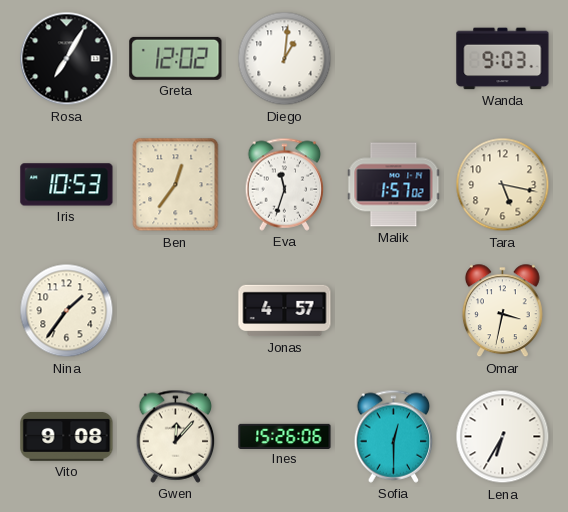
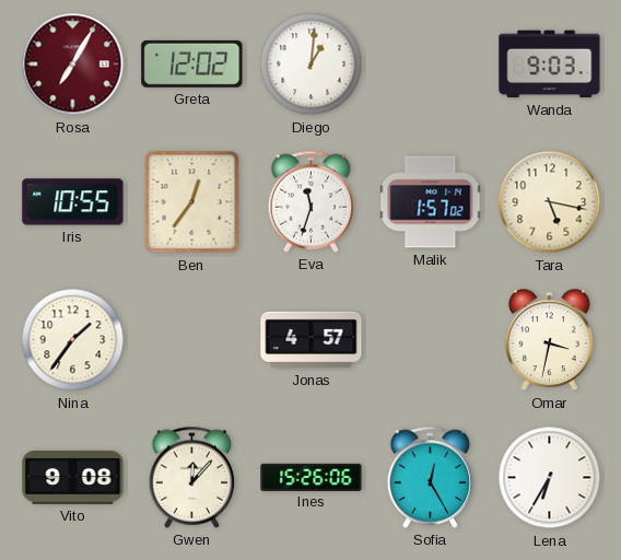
Rosa dial: black -> burgundy
Iris: 10:53 -> 10:55
Sofia: 12:30 -> 12:25
